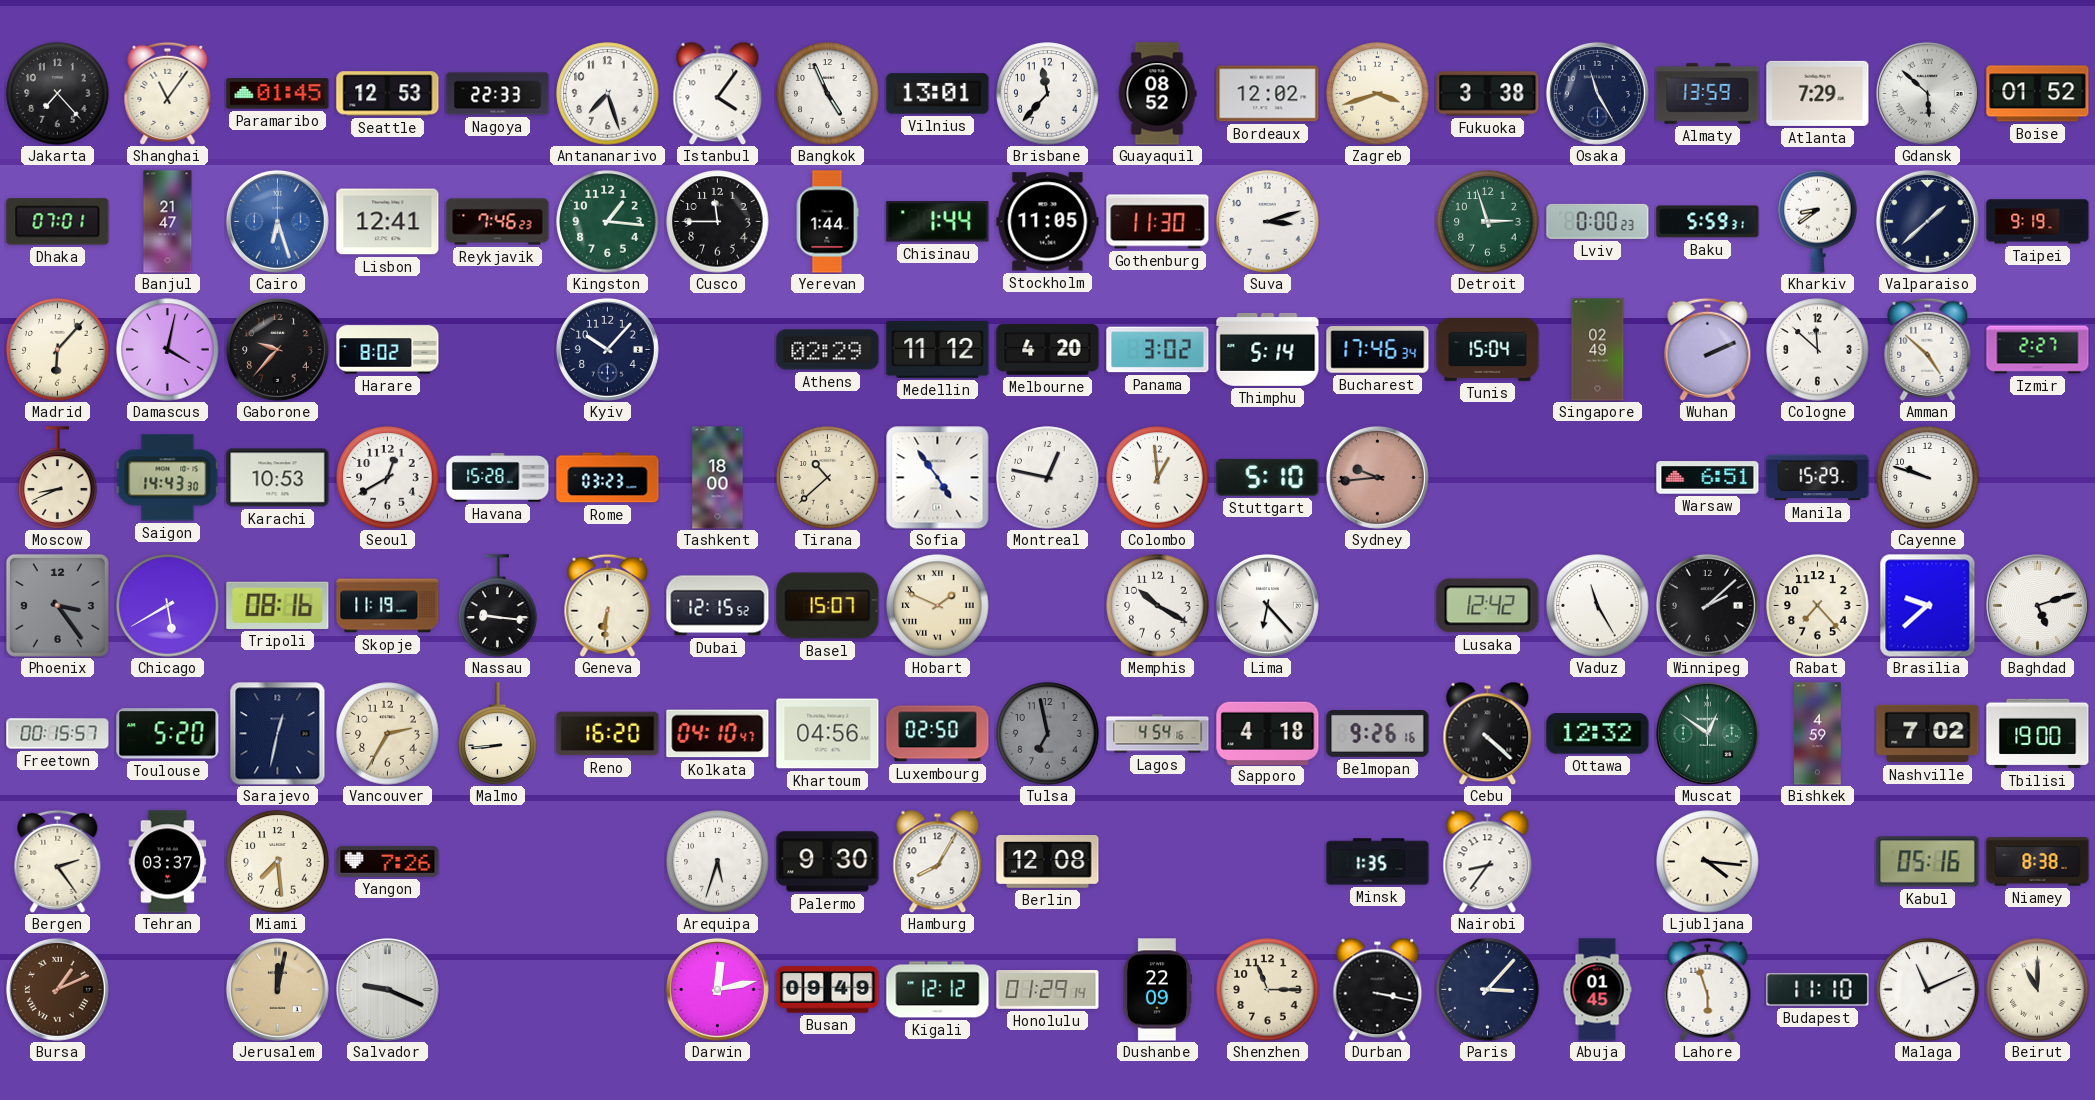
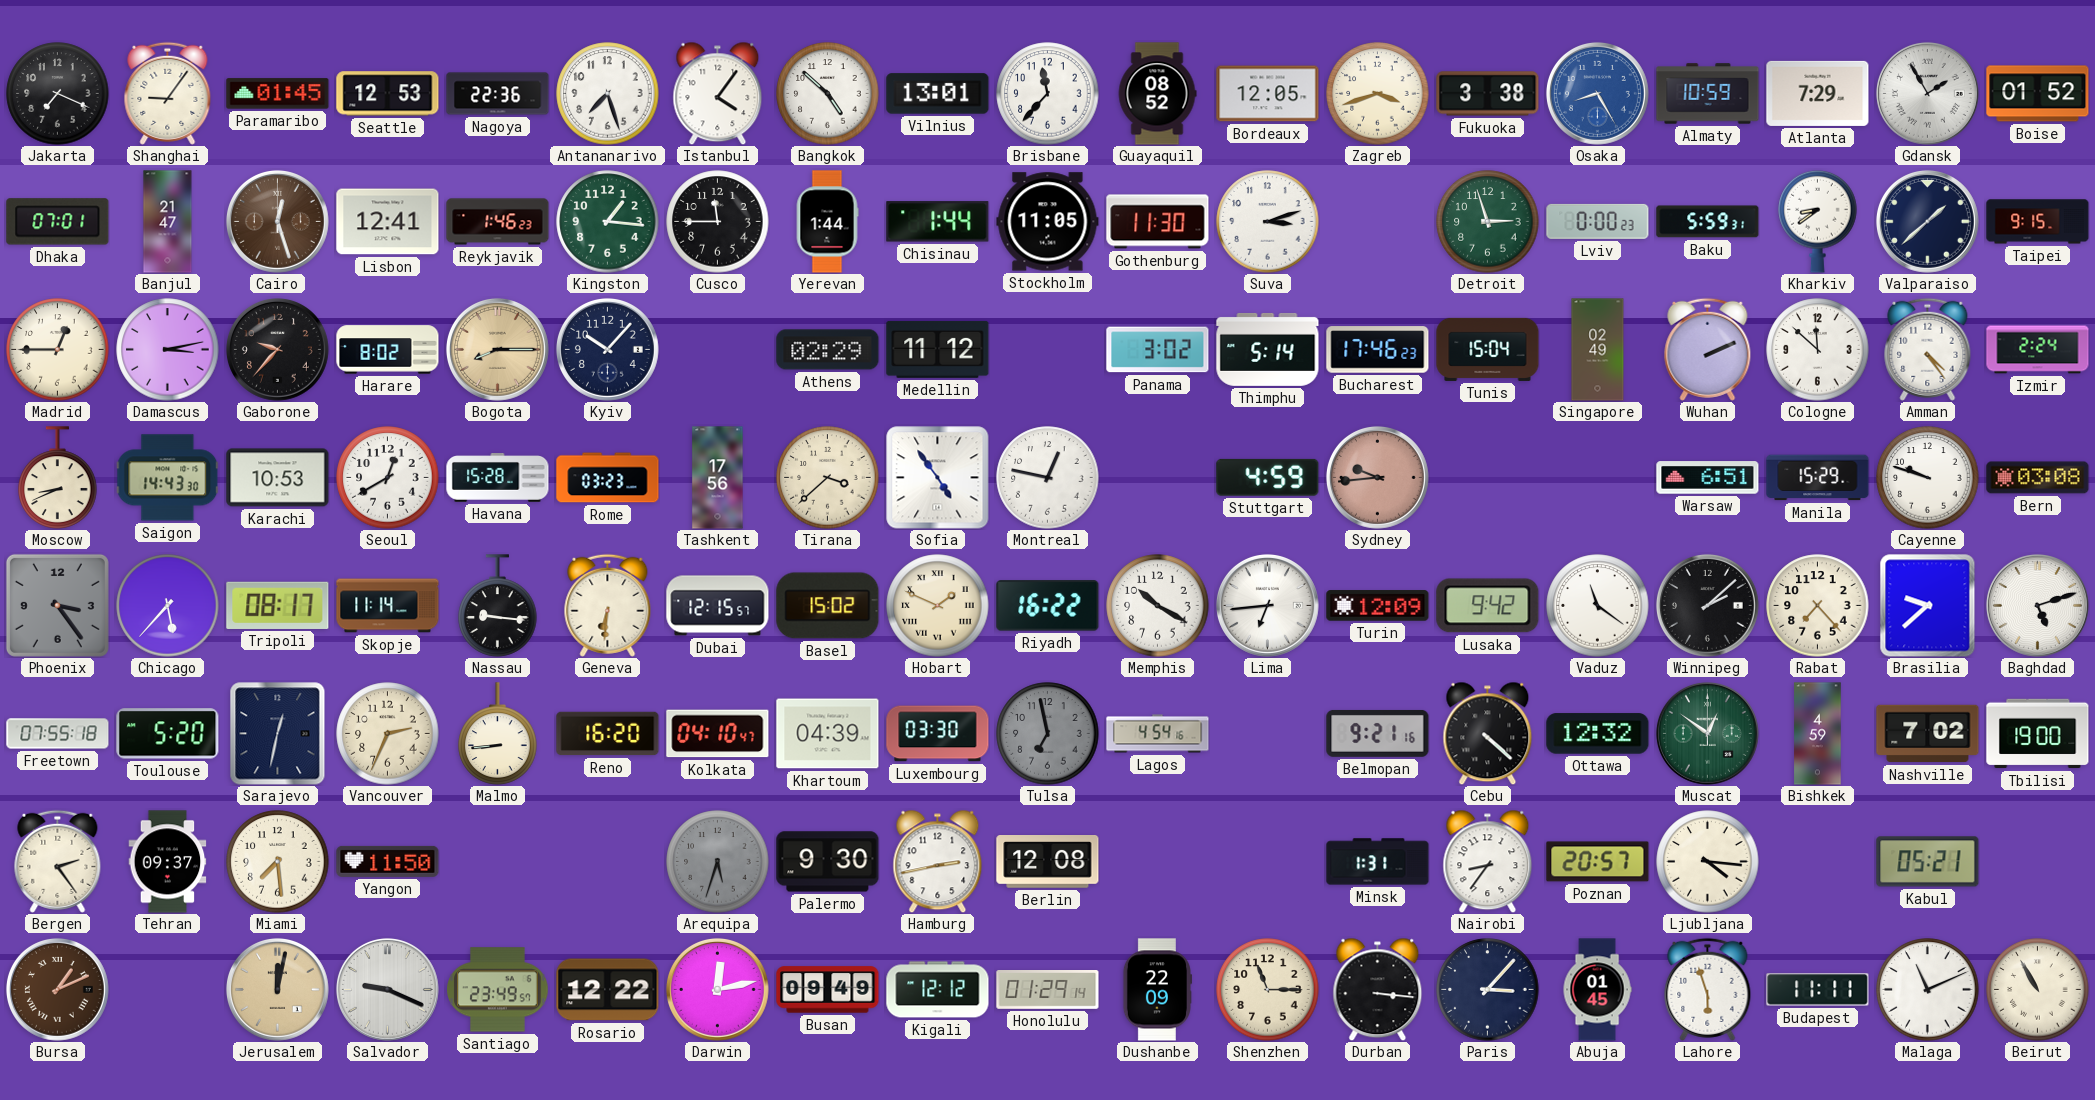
Jakarta: 7:23 -> 7:19
Shanghai: 11:06 -> 9:06
Nagoya: 22:33 -> 22:36
Bangkok: 4:56 -> 4:52
Bordeaux: 12:02 -> 12:05
Osaka: 11:25 -> 8:25
Osaka dial: navy -> blue
Almaty: 13:59 -> 10:59
Gdansk: 5:52 -> 1:55
Cairo: 6:27 -> 12:27
Cairo dial: blue -> brown
Reykjavik: 7:46 -> 1:46
Taipei: 9:19 -> 9:15
Madrid: 6:07 -> 12:45
Damascus: 4:02 -> 3:13
Bogota: none -> 8:15
Melbourne: 4:20 -> none
Bucharest: 17:46:34 -> 17:46:23
Amman: 4:52 -> 4:24
Izmir: 2:27 -> 2:24
Tashkent: 18:00 -> 17:56
Tirana: 10:38 -> 3:38
Colombo: 12:59 -> none
Stuttgart: 5:10 -> 4:59
Bern: none -> 03:08
Chicago: 5:40 -> 5:37
Tripoli: 08:16 -> 08:17
Skopje: 11:19 -> 11:14
Dubai: 12:15:52 -> 12:15:57
Basel: 15:07 -> 15:02
Riyadh: none -> 16:22
Lima: 6:23 -> 6:44
Turin: none -> 12:09
Lusaka: 12:42 -> 9:42
Vaduz: 11:25 -> 11:21
Freetown: 00:15 -> 07:55
Vancouver: 2:35 -> 2:34
Khartoum: 04:56 -> 04:39
Luxembourg: 02:50 -> 03:30
Sapporo: 4:18 -> none
Belmopan: 9:26 -> 9:21
Tehran: 03:37 -> 09:37
Yangon: 7:26 -> 11:50
Arequipa dial: white -> grey
Hamburg: 8:05 -> 2:43
Minsk: 1:35 -> 1:31
Poznan: none -> 20:57
Kabul: 05:16 -> 05:21
Niamey: 8:38 -> none
Santiago: none -> 23:49
Rosario: none -> 12:22
Durban: 3:17 -> 3:16
Budapest: 11:10 -> 11:11
Beirut: 11:00 -> 10:55
